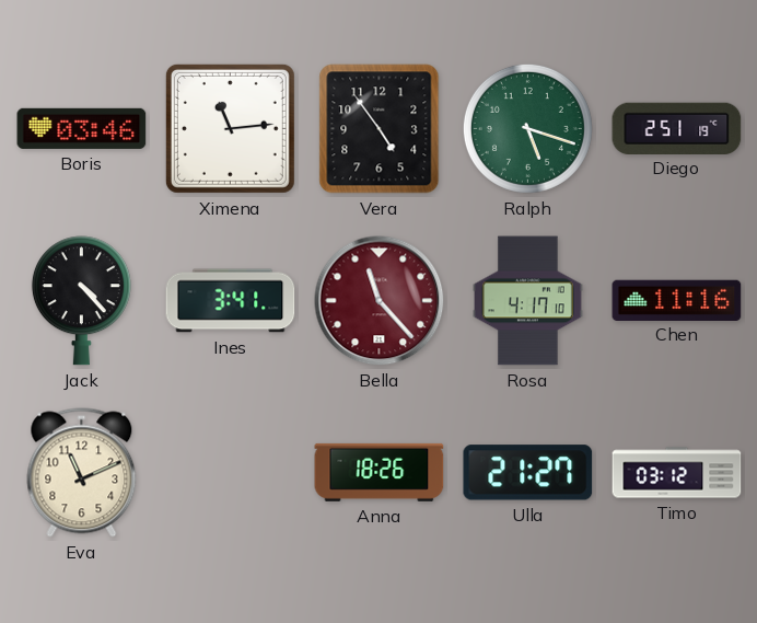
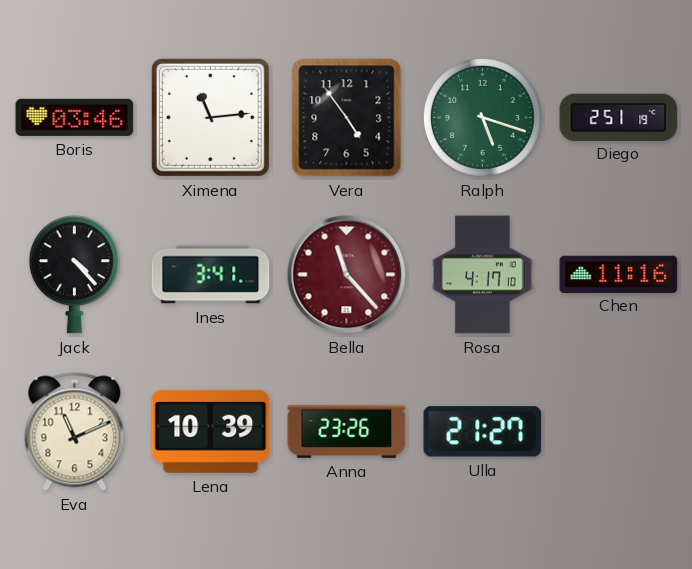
Lena: none -> 10:39
Anna: 18:26 -> 23:26
Timo: 03:12 -> none
